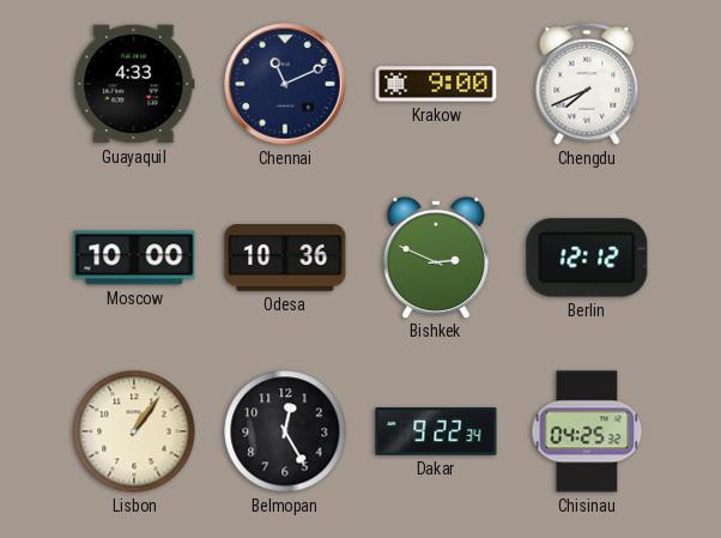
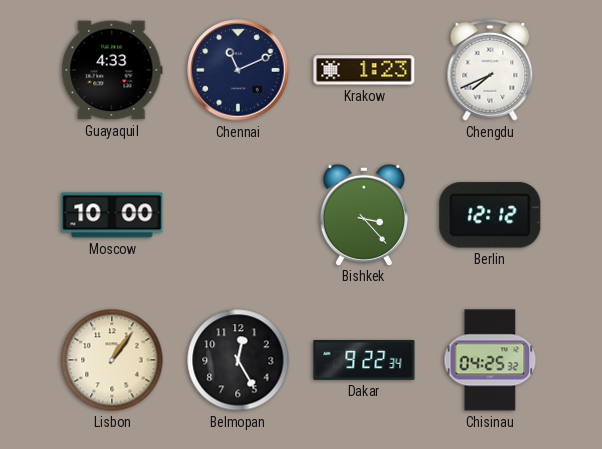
Krakow: 9:00 -> 1:23
Odesa: 10:36 -> none
Bishkek: 2:49 -> 3:23
